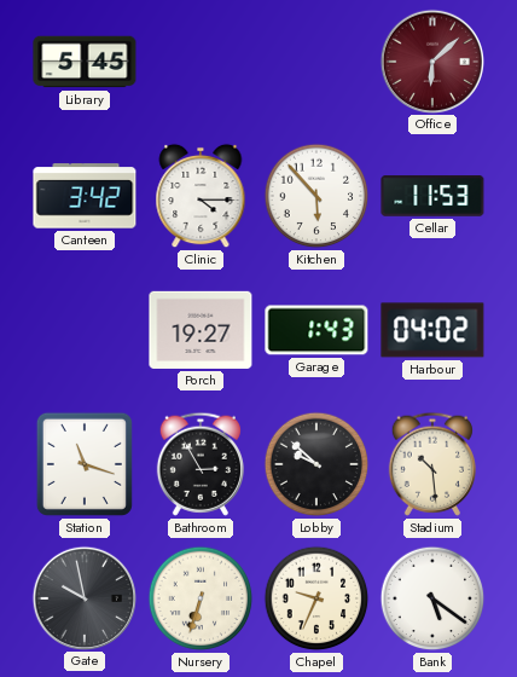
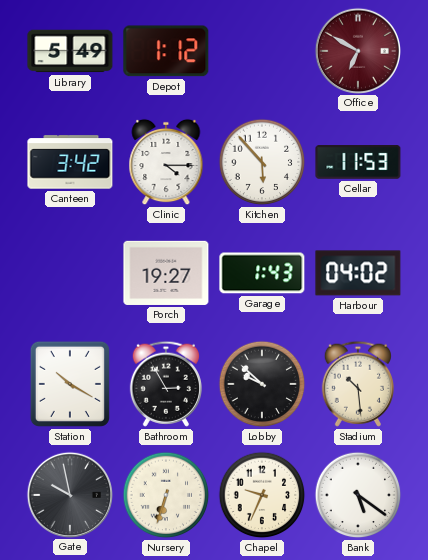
Library: 5:45 -> 5:49
Depot: none -> 1:12
Office: 6:08 -> 6:50
Station: 11:18 -> 10:20
